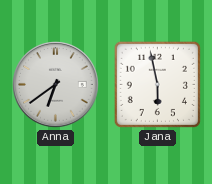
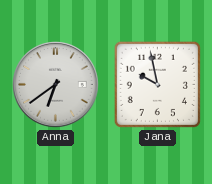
Jana: 5:58 -> 9:58
